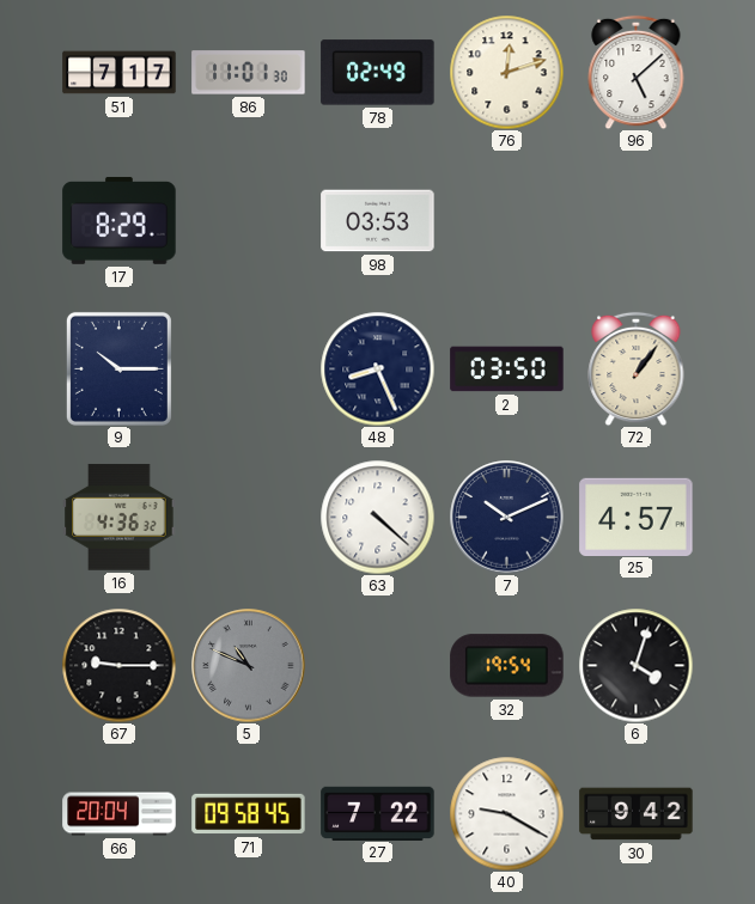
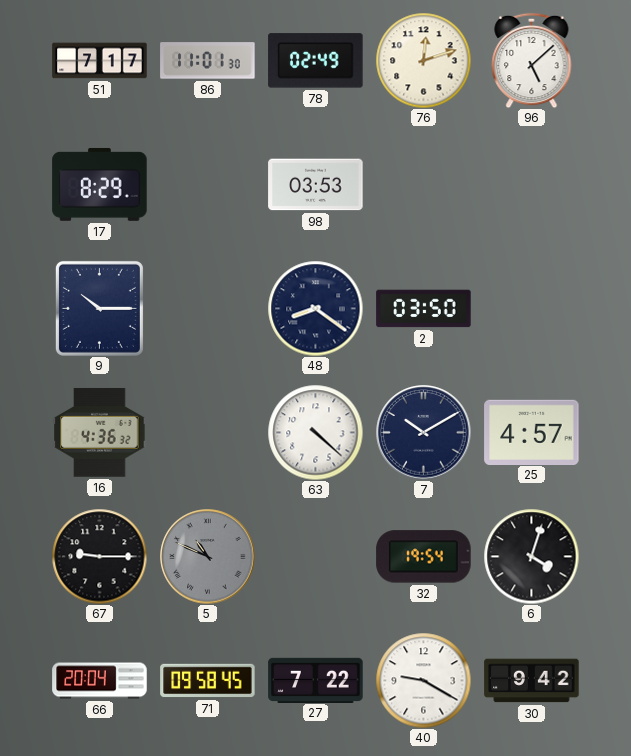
48: 8:26 -> 8:21
72: 1:06 -> none
7: 10:11 -> 10:10
